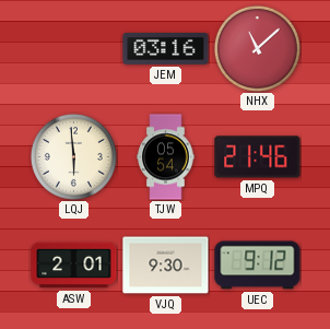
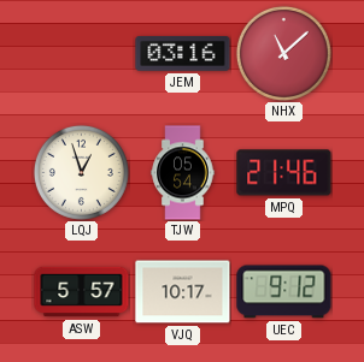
LQJ: 5:59 -> 12:57
ASW: 2:01 -> 5:57
VJQ: 9:30 -> 10:17
